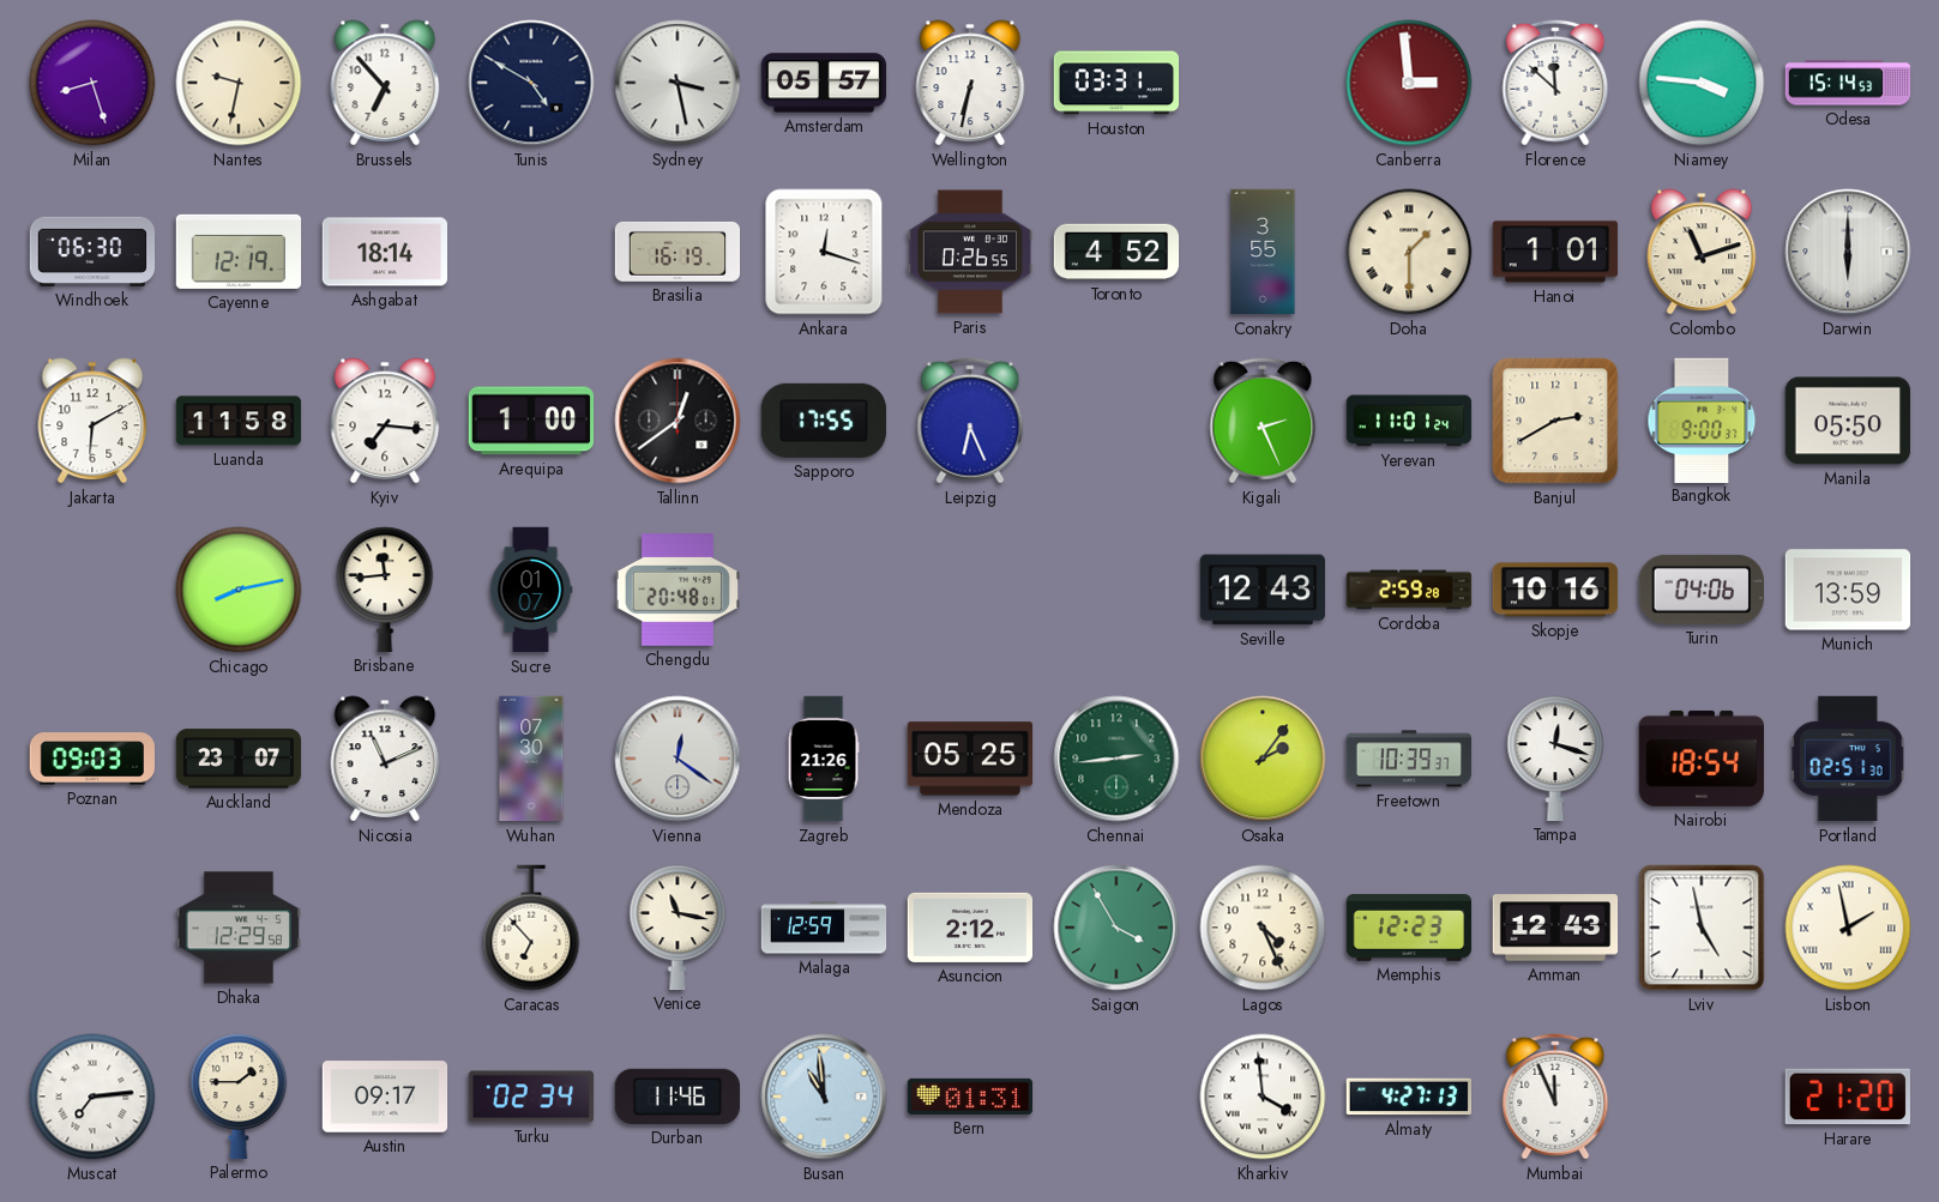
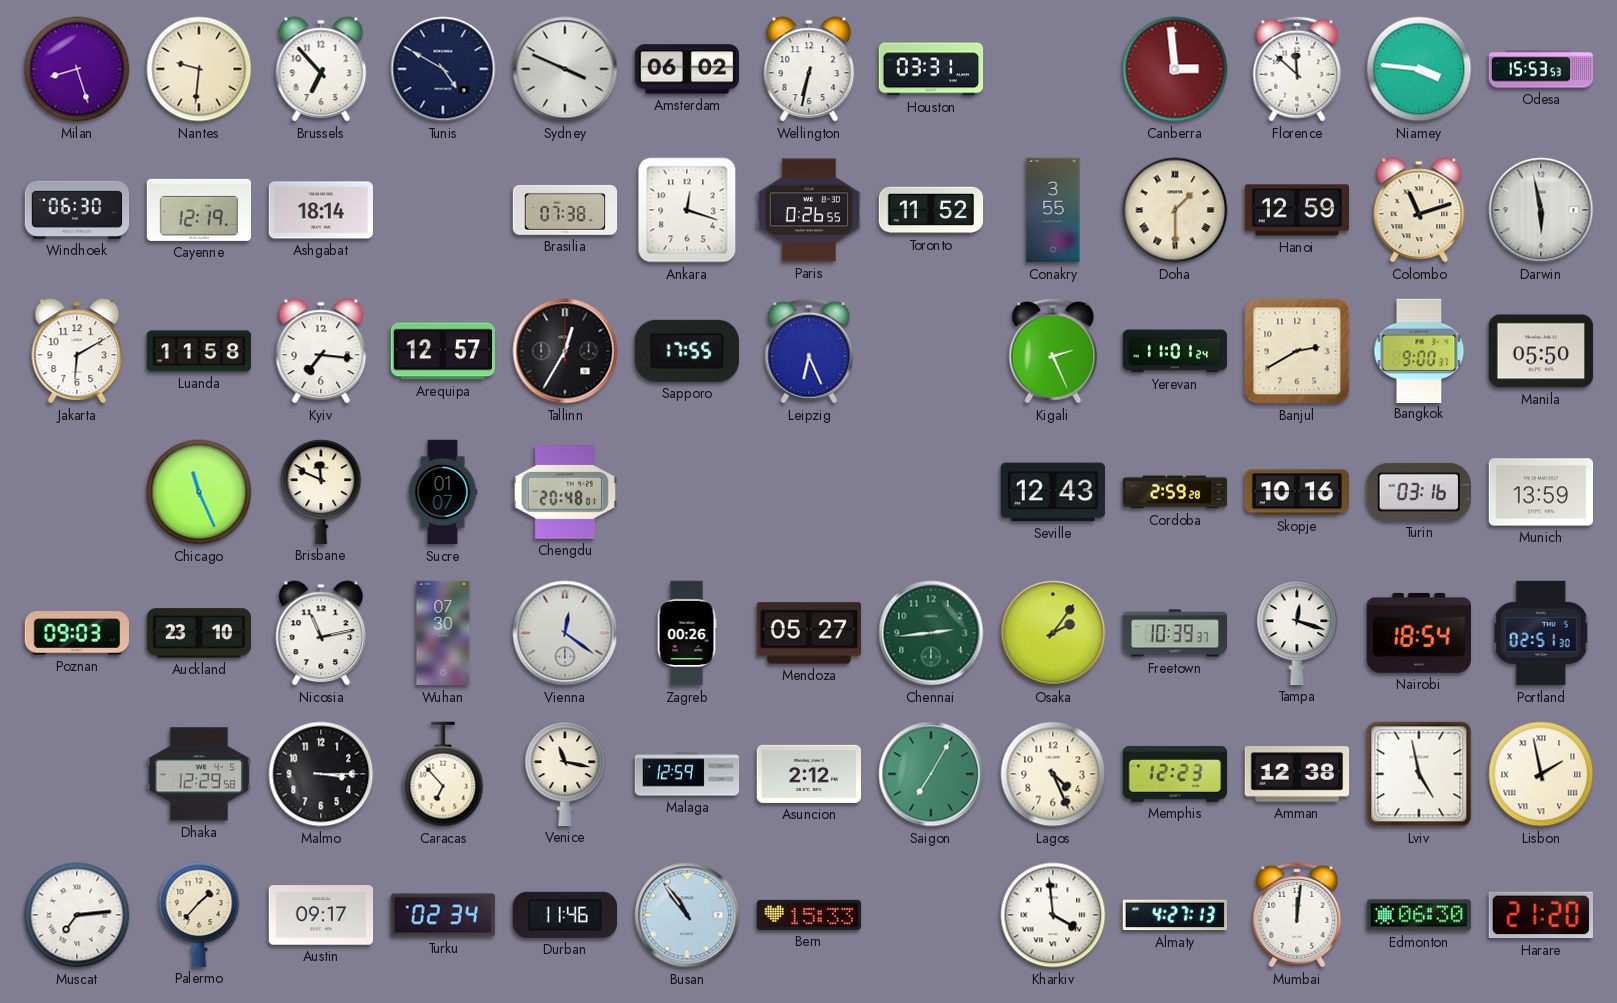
Nantes: 9:32 -> 9:31
Sydney: 3:28 -> 3:49
Amsterdam: 05:57 -> 06:02
Odesa: 15:14 -> 15:53
Brasilia: 16:19 -> 07:38
Toronto: 4:52 -> 11:52
Hanoi: 1:01 -> 12:59
Darwin: 6:00 -> 5:58
Arequipa: 1:00 -> 12:57
Tallinn: 12:39 -> 12:35
Chicago: 8:13 -> 11:26
Brisbane: 11:44 -> 11:49
Turin: 04:06 -> 03:16
Auckland: 23:07 -> 23:10
Nicosia: 11:11 -> 11:13
Zagreb: 21:26 -> 00:26
Mendoza: 05:25 -> 05:27
Malmo: none -> 3:15
Saigon: 3:55 -> 7:05
Amman: 12:43 -> 12:38
Palermo: 1:45 -> 1:37
Busan: 10:59 -> 10:54
Bern: 01:31 -> 15:33
Mumbai: 11:56 -> 12:01
Edmonton: none -> 06:30
